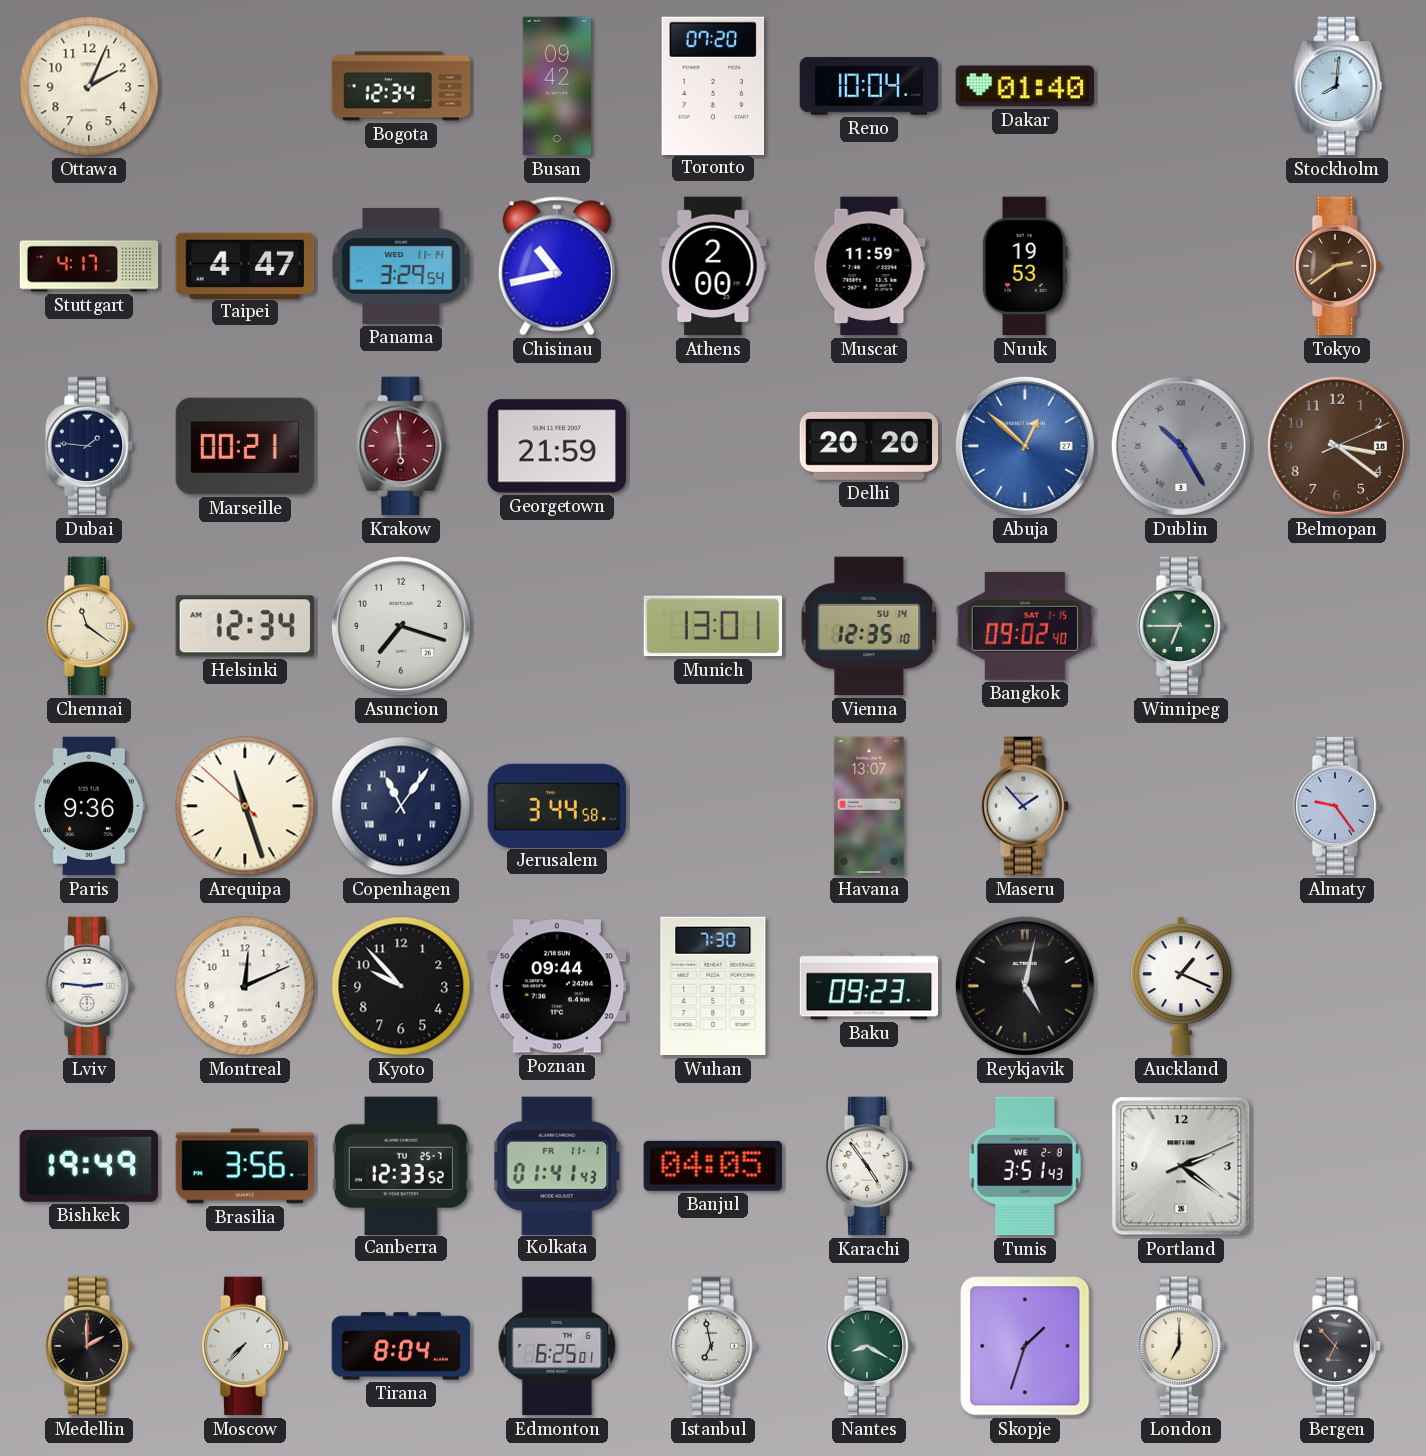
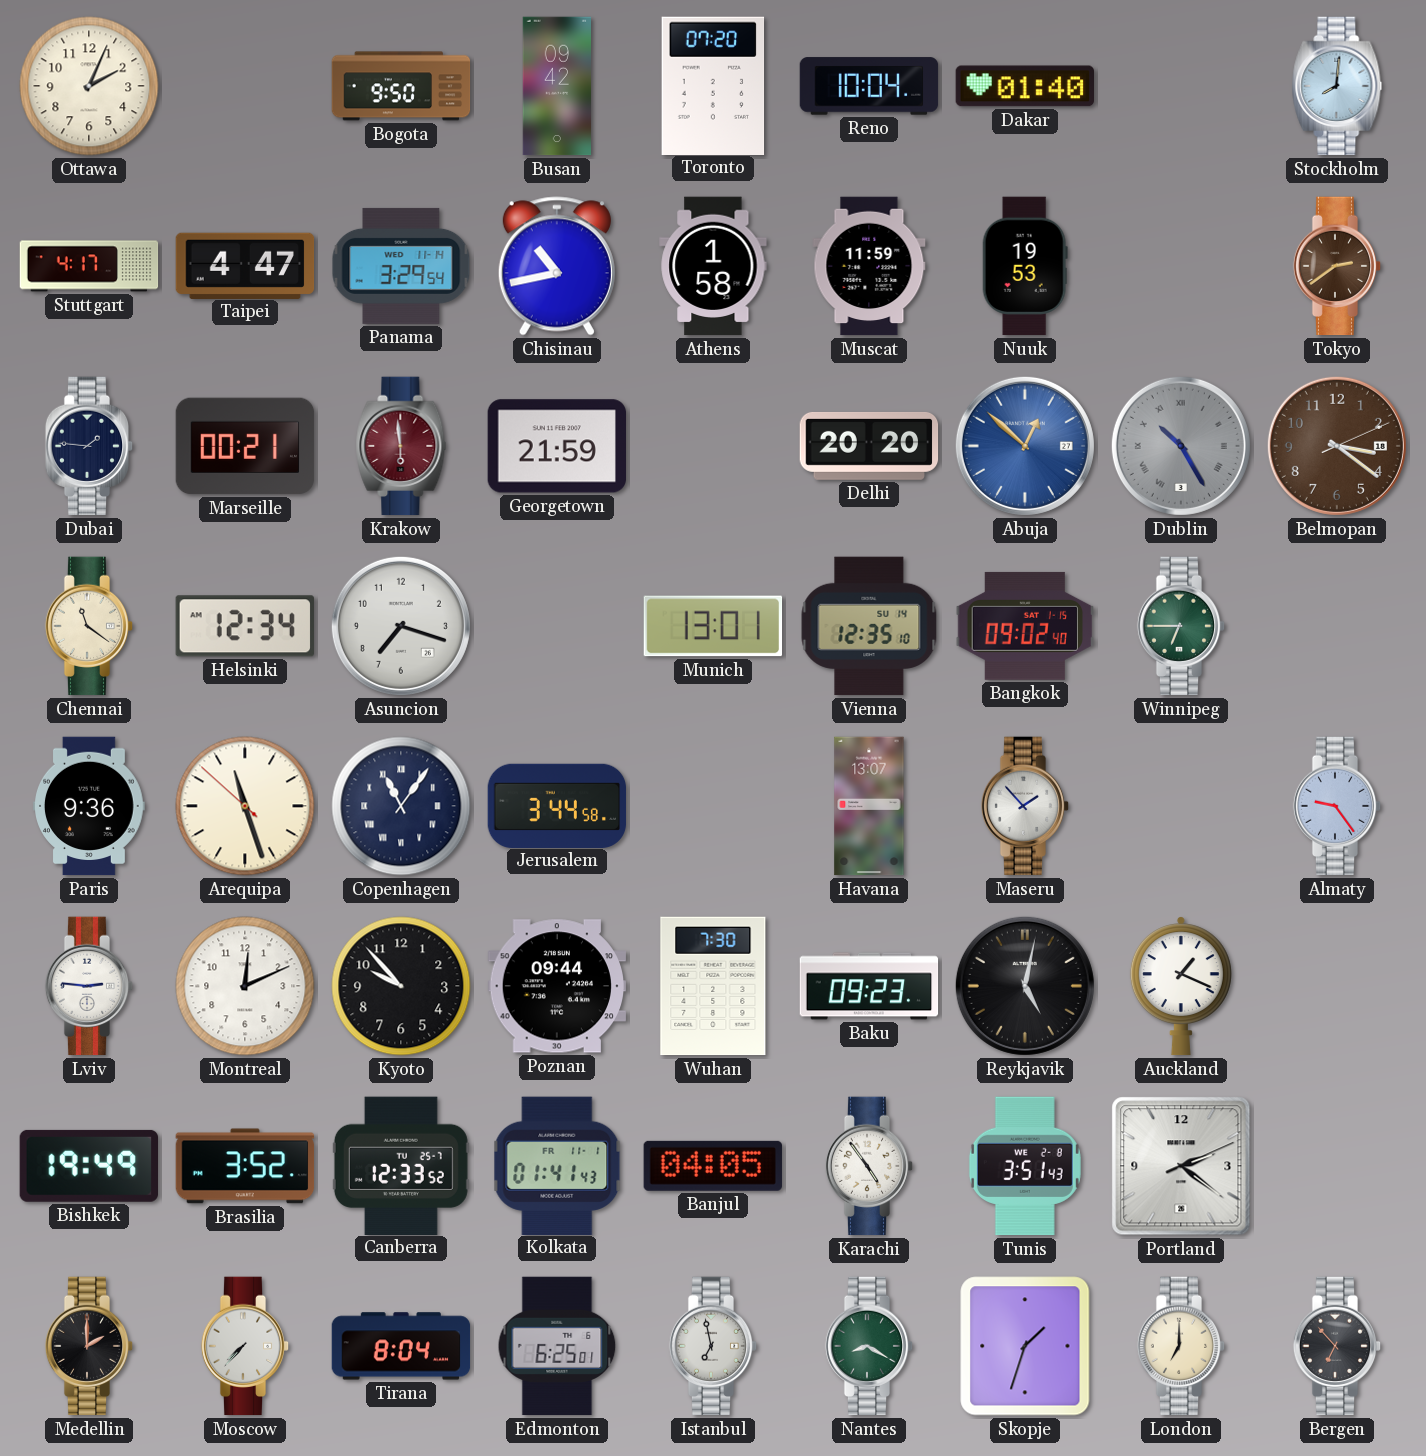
Bogota: 12:34 -> 9:50
Athens: 2:00 -> 1:58
Brasilia: 3:56 -> 3:52
